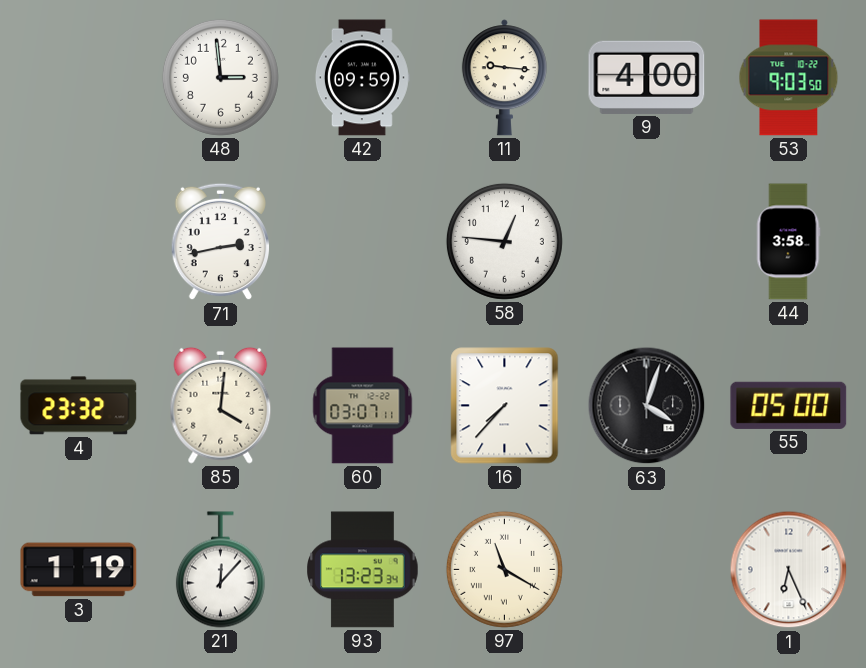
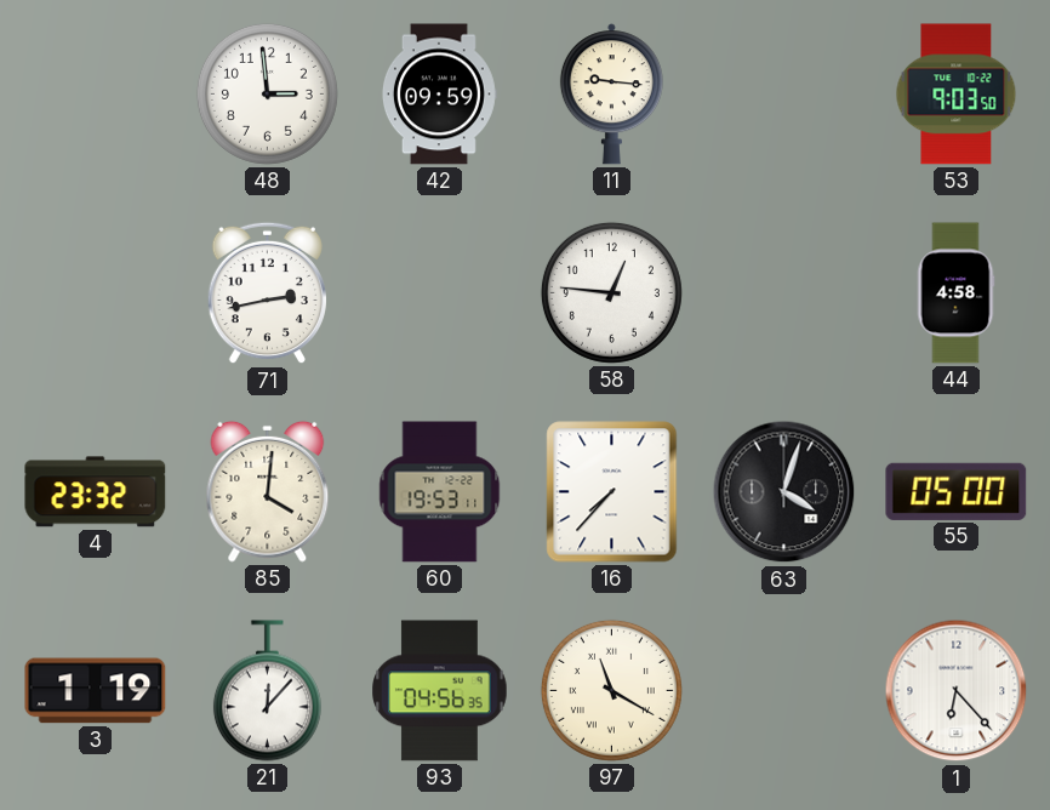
9: 4:00 -> none
44: 3:58 -> 4:58
60: 03:07 -> 19:53
93: 13:23 -> 04:56
1: 6:26 -> 6:23
